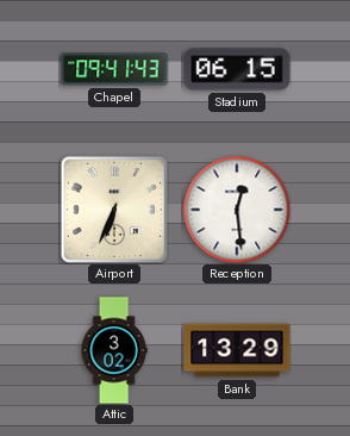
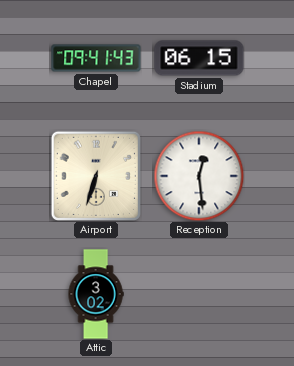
Airport: 6:34 -> 6:33
Bank: 13:29 -> none
